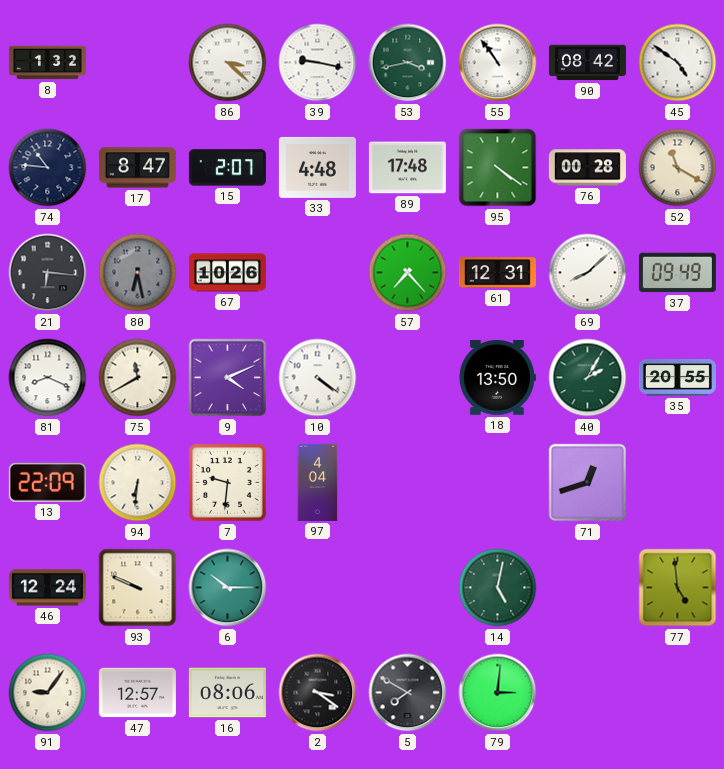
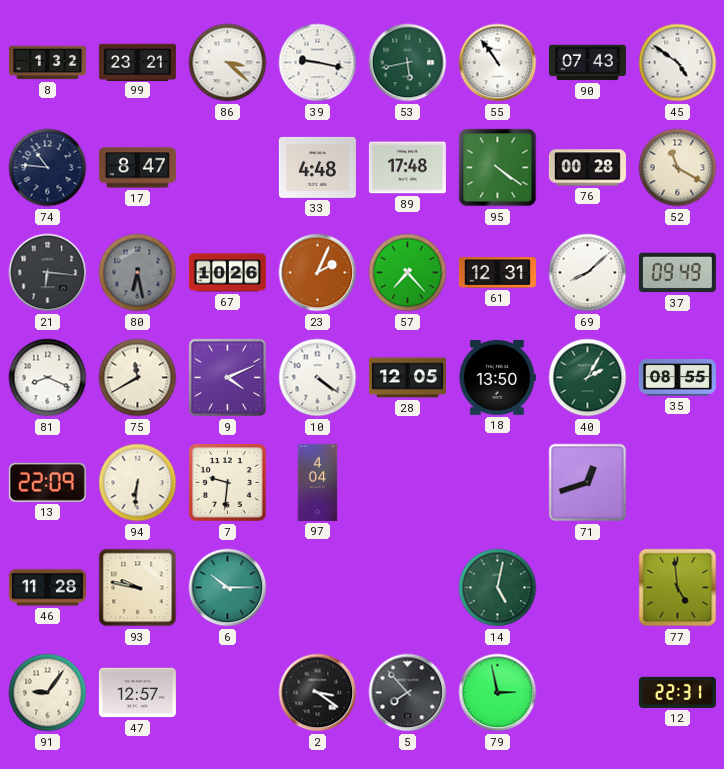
99: none -> 23:21
53: 3:43 -> 5:43
90: 08:42 -> 07:43
15: 2:07 -> none
23: none -> 2:04
28: none -> 12:05
35: 20:55 -> 08:55
46: 12:24 -> 11:28
93: 9:49 -> 9:47
16: 08:06 -> none
5: 7:50 -> 7:53
79: 3:01 -> 2:58
12: none -> 22:31
